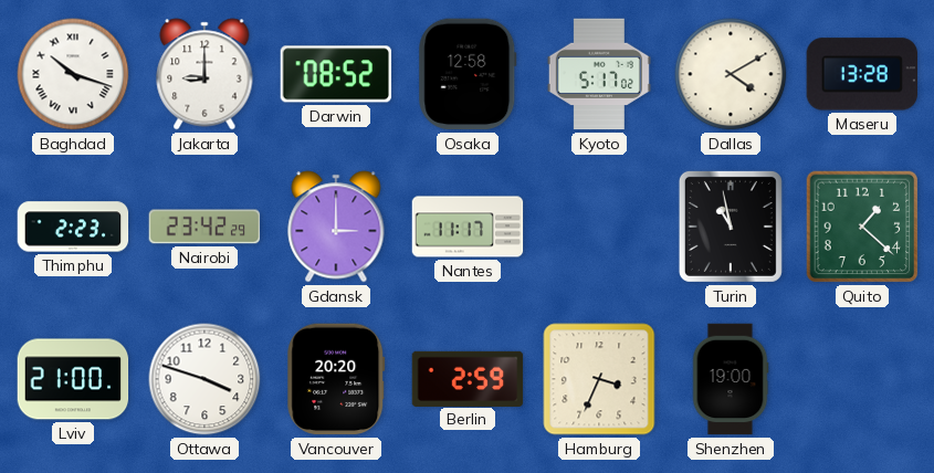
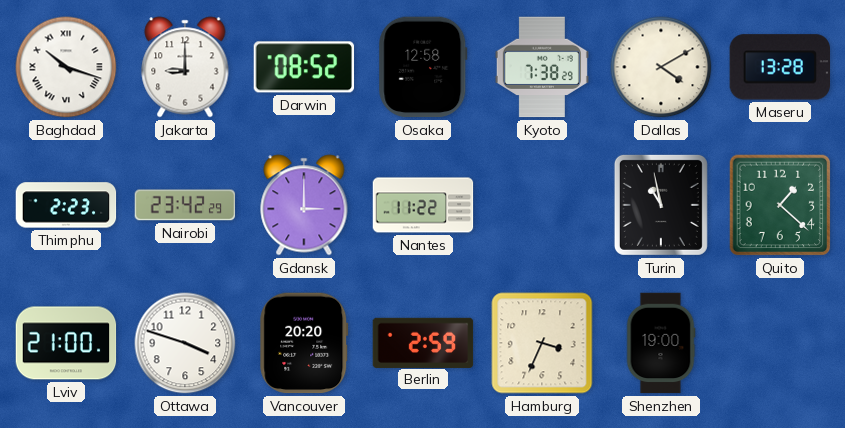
Kyoto: 5:17 -> 7:38
Nantes: 11:17 -> 11:22
